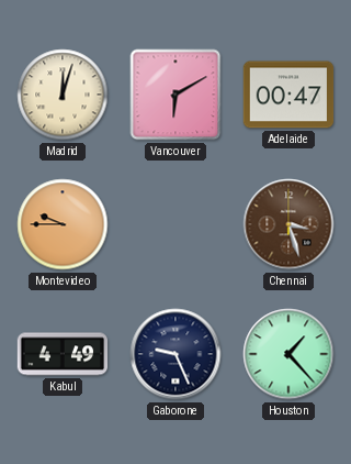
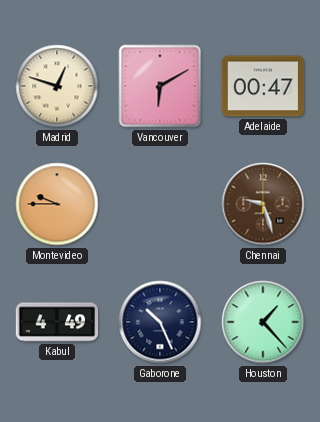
Madrid: 12:03 -> 12:48
Chennai: 3:27 -> 9:27
Gaborone: 9:26 -> 10:26
